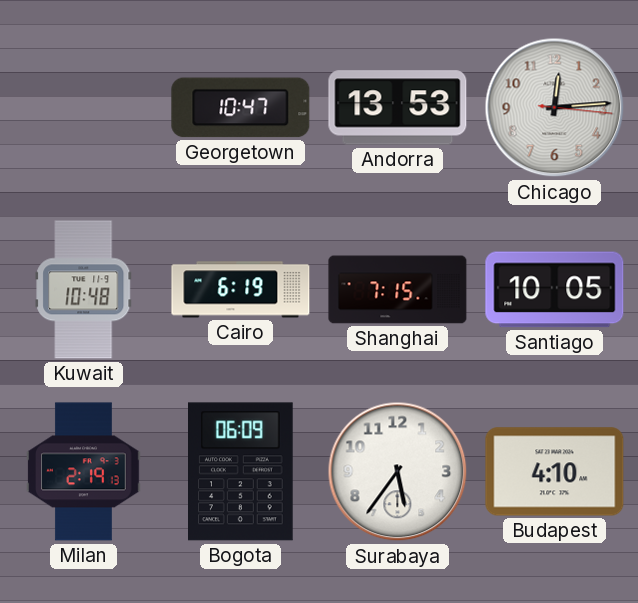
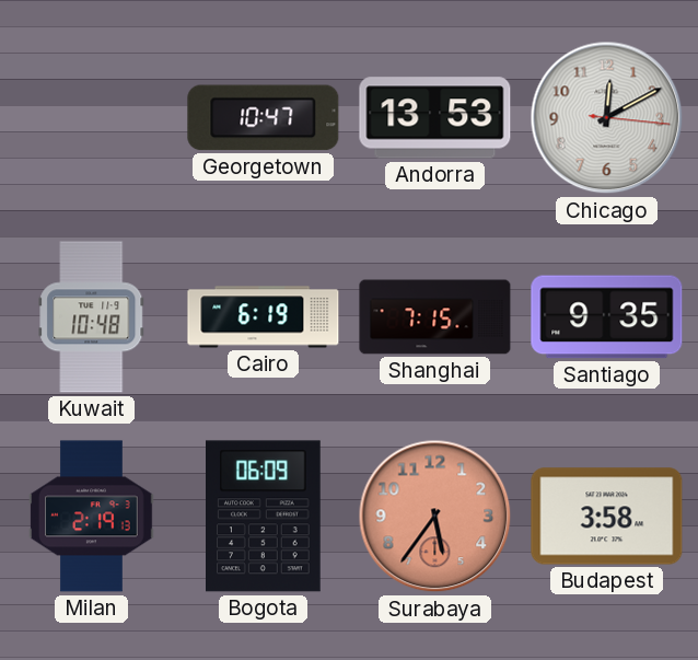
Chicago: 12:14 -> 12:10
Santiago: 10:05 -> 9:35
Surabaya dial: white -> salmon
Budapest: 4:10 -> 3:58
